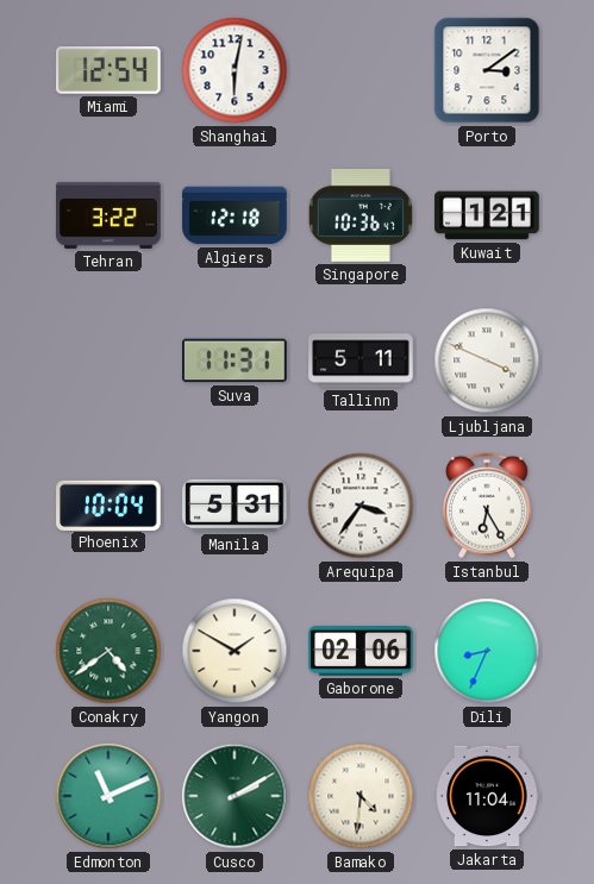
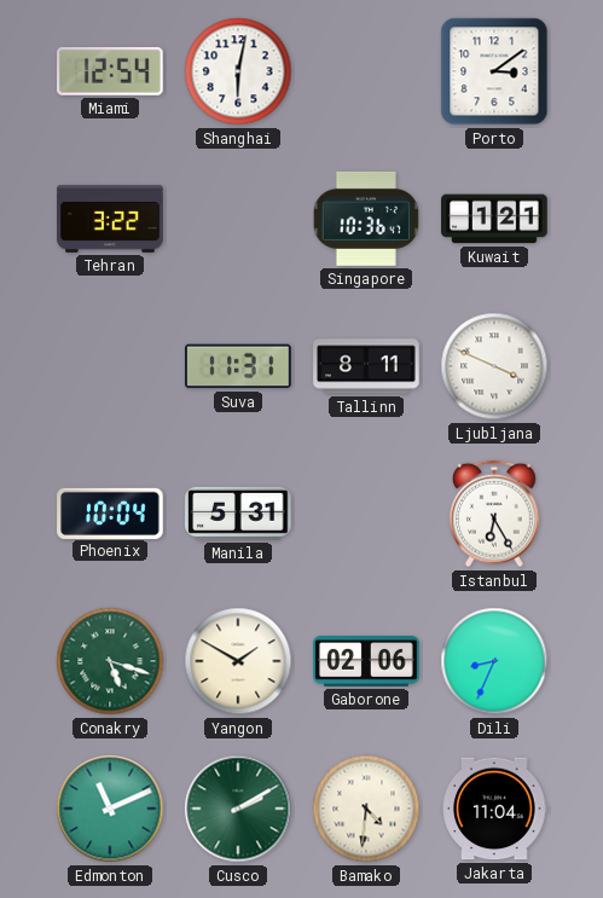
Algiers: 12:18 -> none
Tallinn: 5:11 -> 8:11
Arequipa: 3:36 -> none
Conakry: 4:39 -> 5:18
